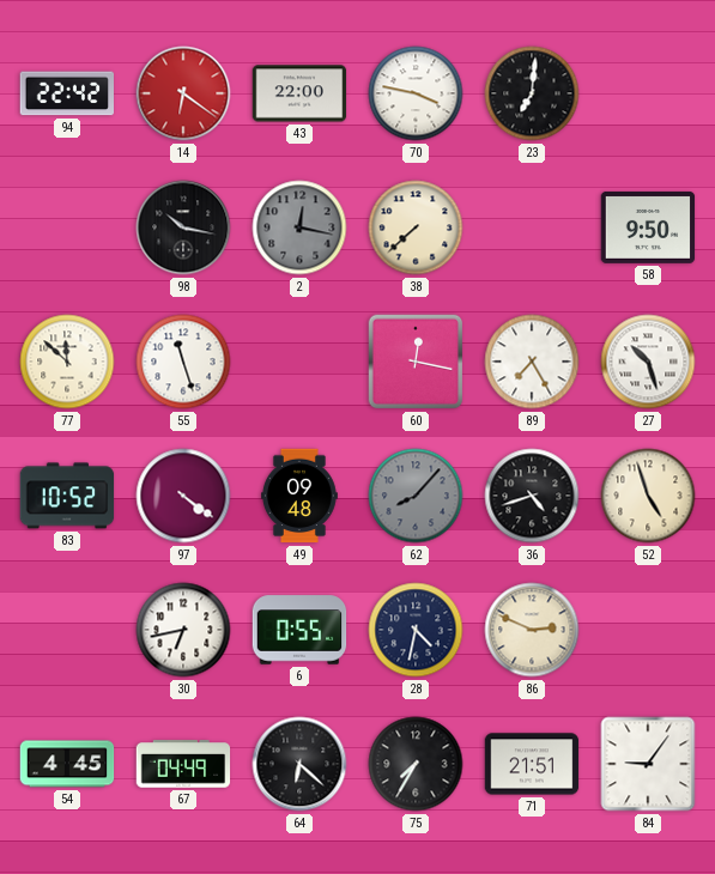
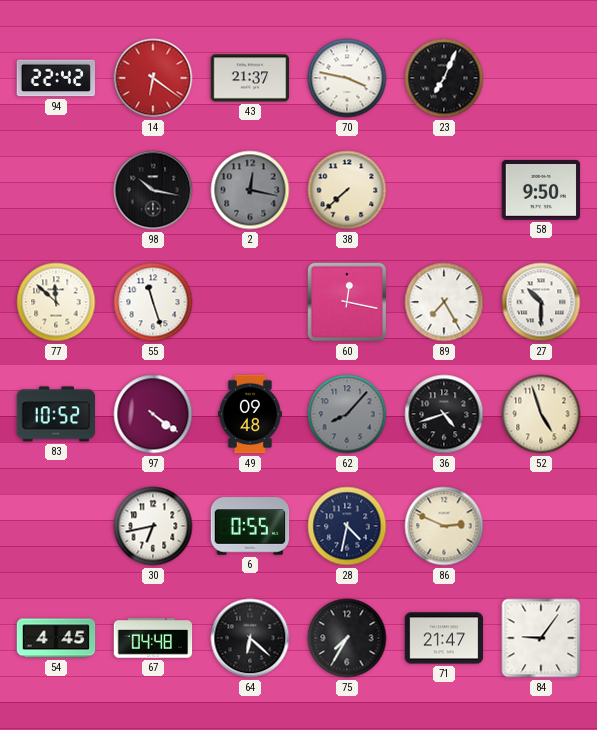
43: 22:00 -> 21:37
23: 7:01 -> 7:04
27: 10:27 -> 10:30
67: 04:49 -> 04:48
71: 21:51 -> 21:47
